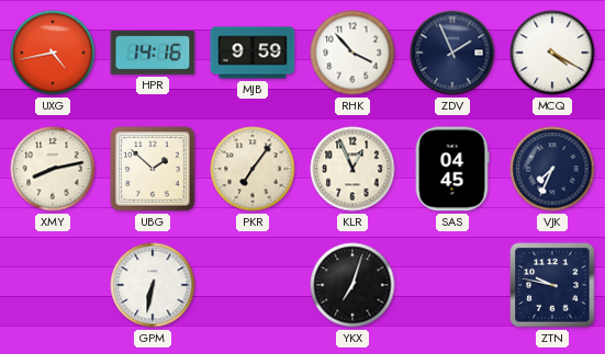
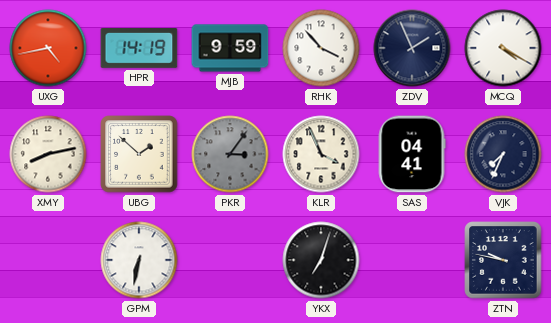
HPR: 14:16 -> 14:19
PKR: 7:06 -> 3:06
PKR dial: cream -> grey
KLR: 12:56 -> 3:56
SAS: 04:45 -> 04:41
